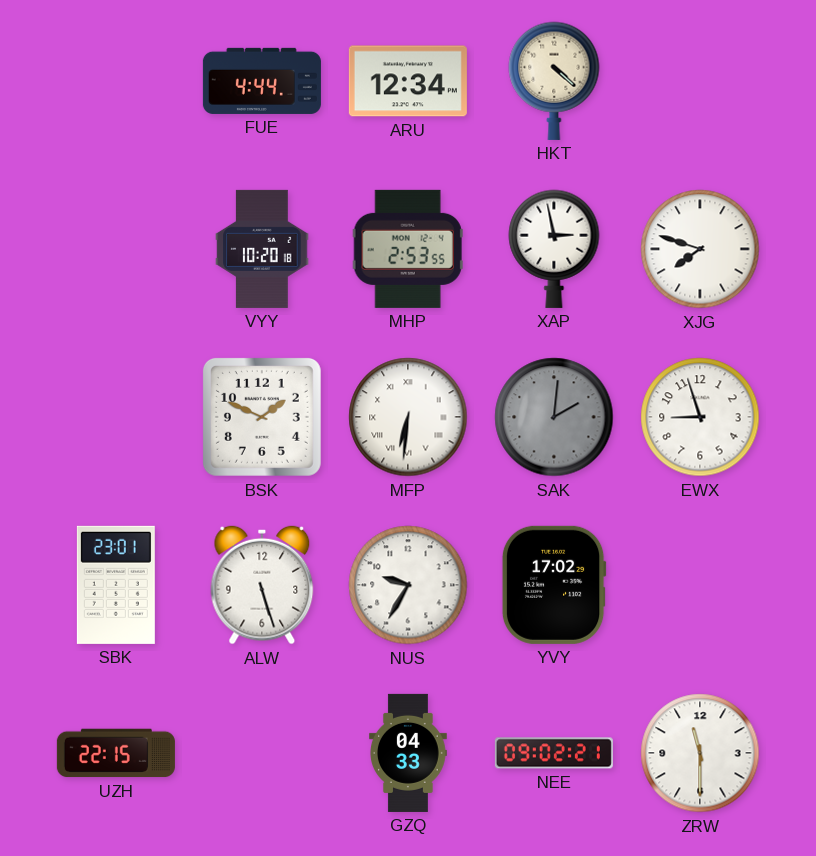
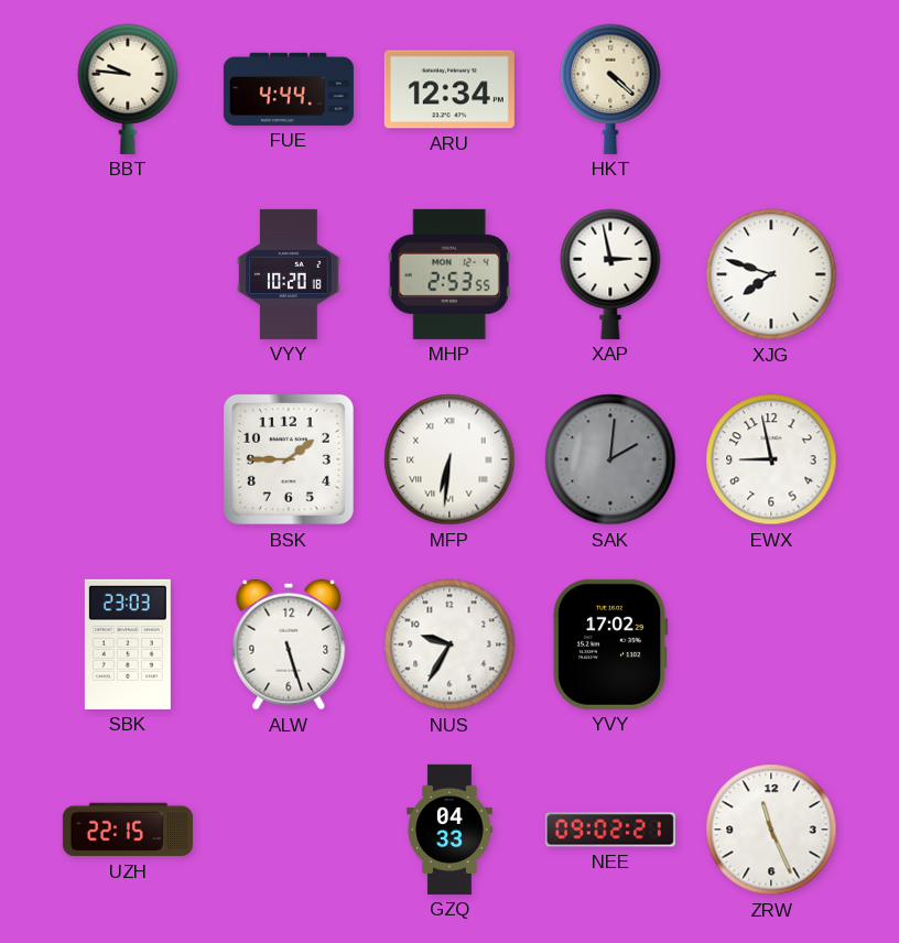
BBT: none -> 9:46
BSK: 1:49 -> 1:45
EWX: 8:57 -> 8:58
SBK: 23:01 -> 23:03
ZRW: 11:30 -> 11:26
